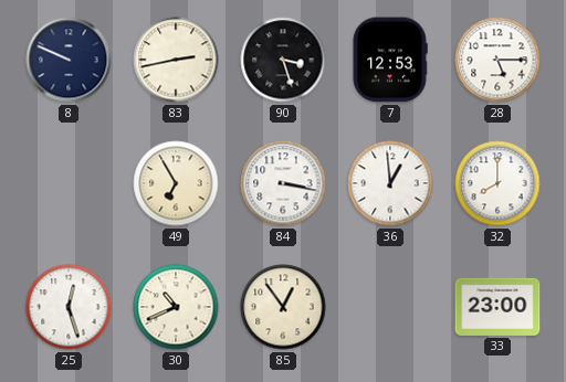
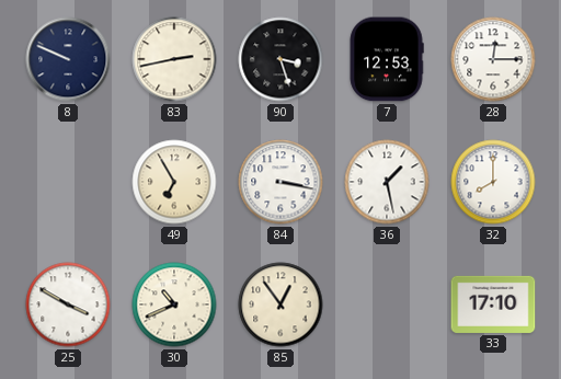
28: 5:15 -> 12:15
36: 12:59 -> 1:28
25: 12:27 -> 3:50
33: 23:00 -> 17:10
